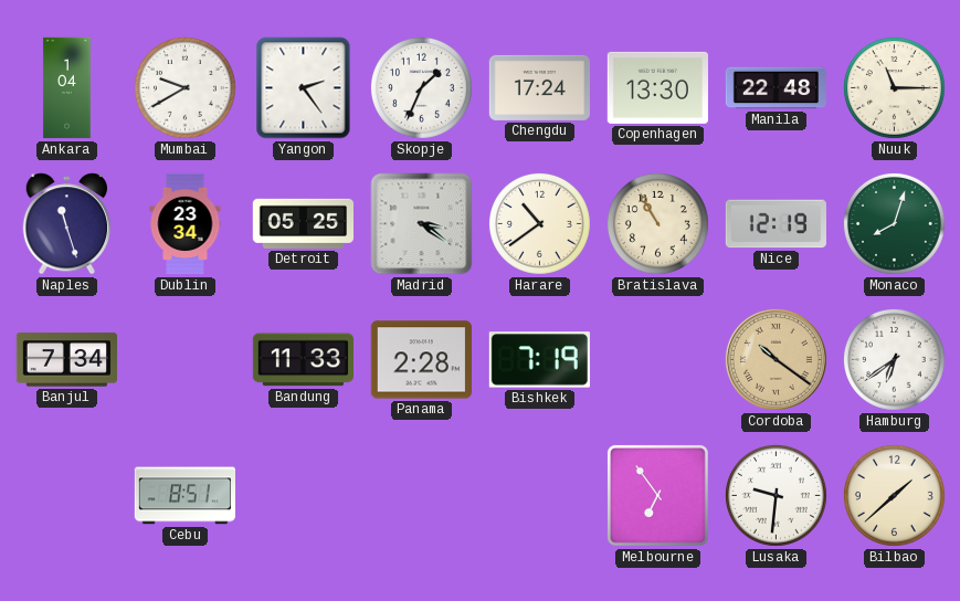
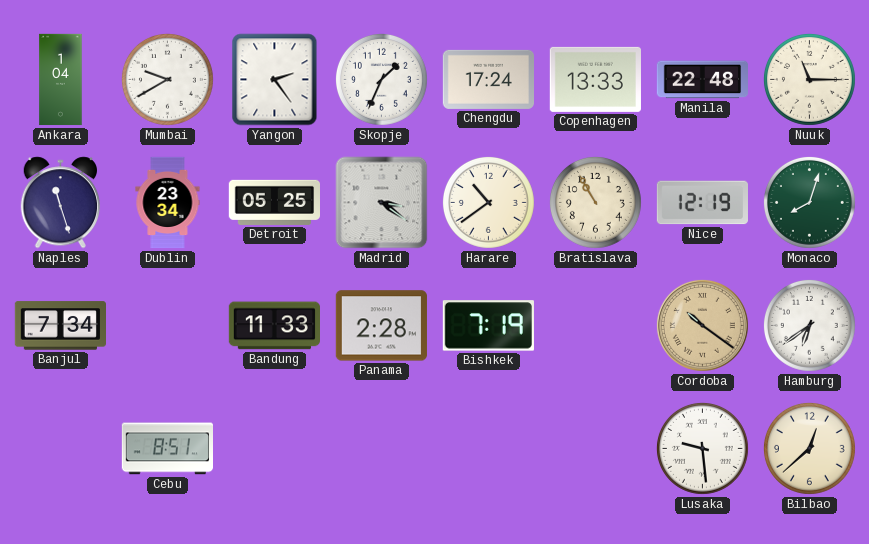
Copenhagen: 13:30 -> 13:33
Melbourne: 6:54 -> none
Lusaka: 9:31 -> 9:29
Bilbao: 1:38 -> 12:38
